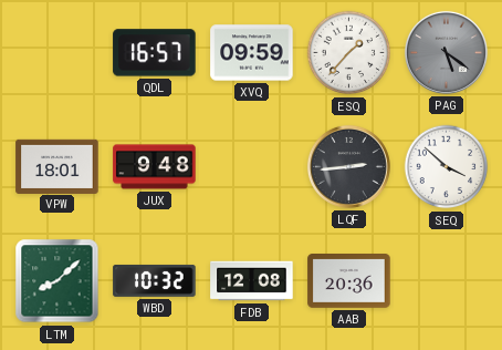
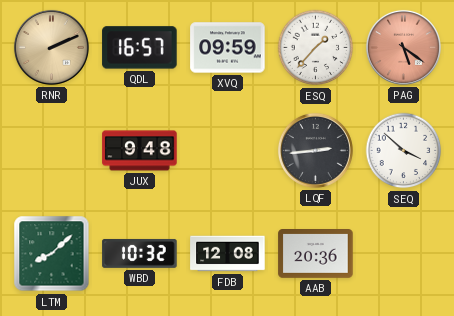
RNR: none -> 2:11
PAG dial: grey -> salmon
VPW: 18:01 -> none
